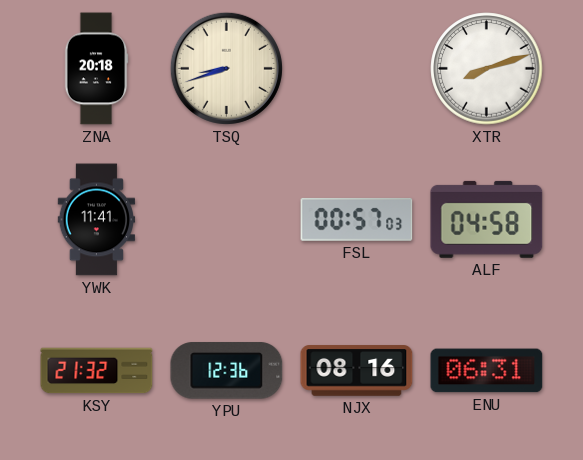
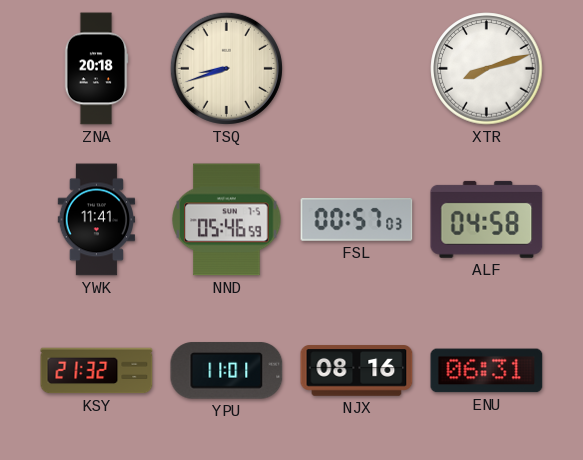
NND: none -> 05:46
YPU: 12:36 -> 11:01
